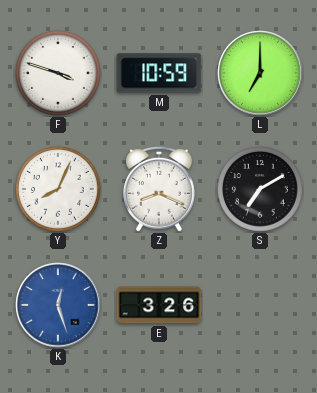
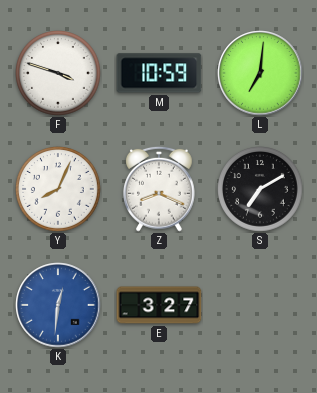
L: 7:00 -> 7:01
K: 12:27 -> 12:31
E: 3:26 -> 3:27
